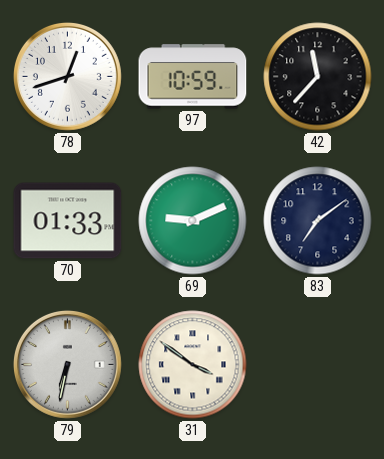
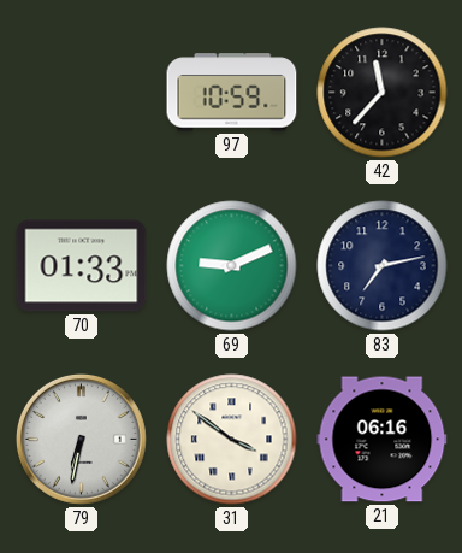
78: 12:42 -> none
83: 7:09 -> 7:13
21: none -> 06:16
